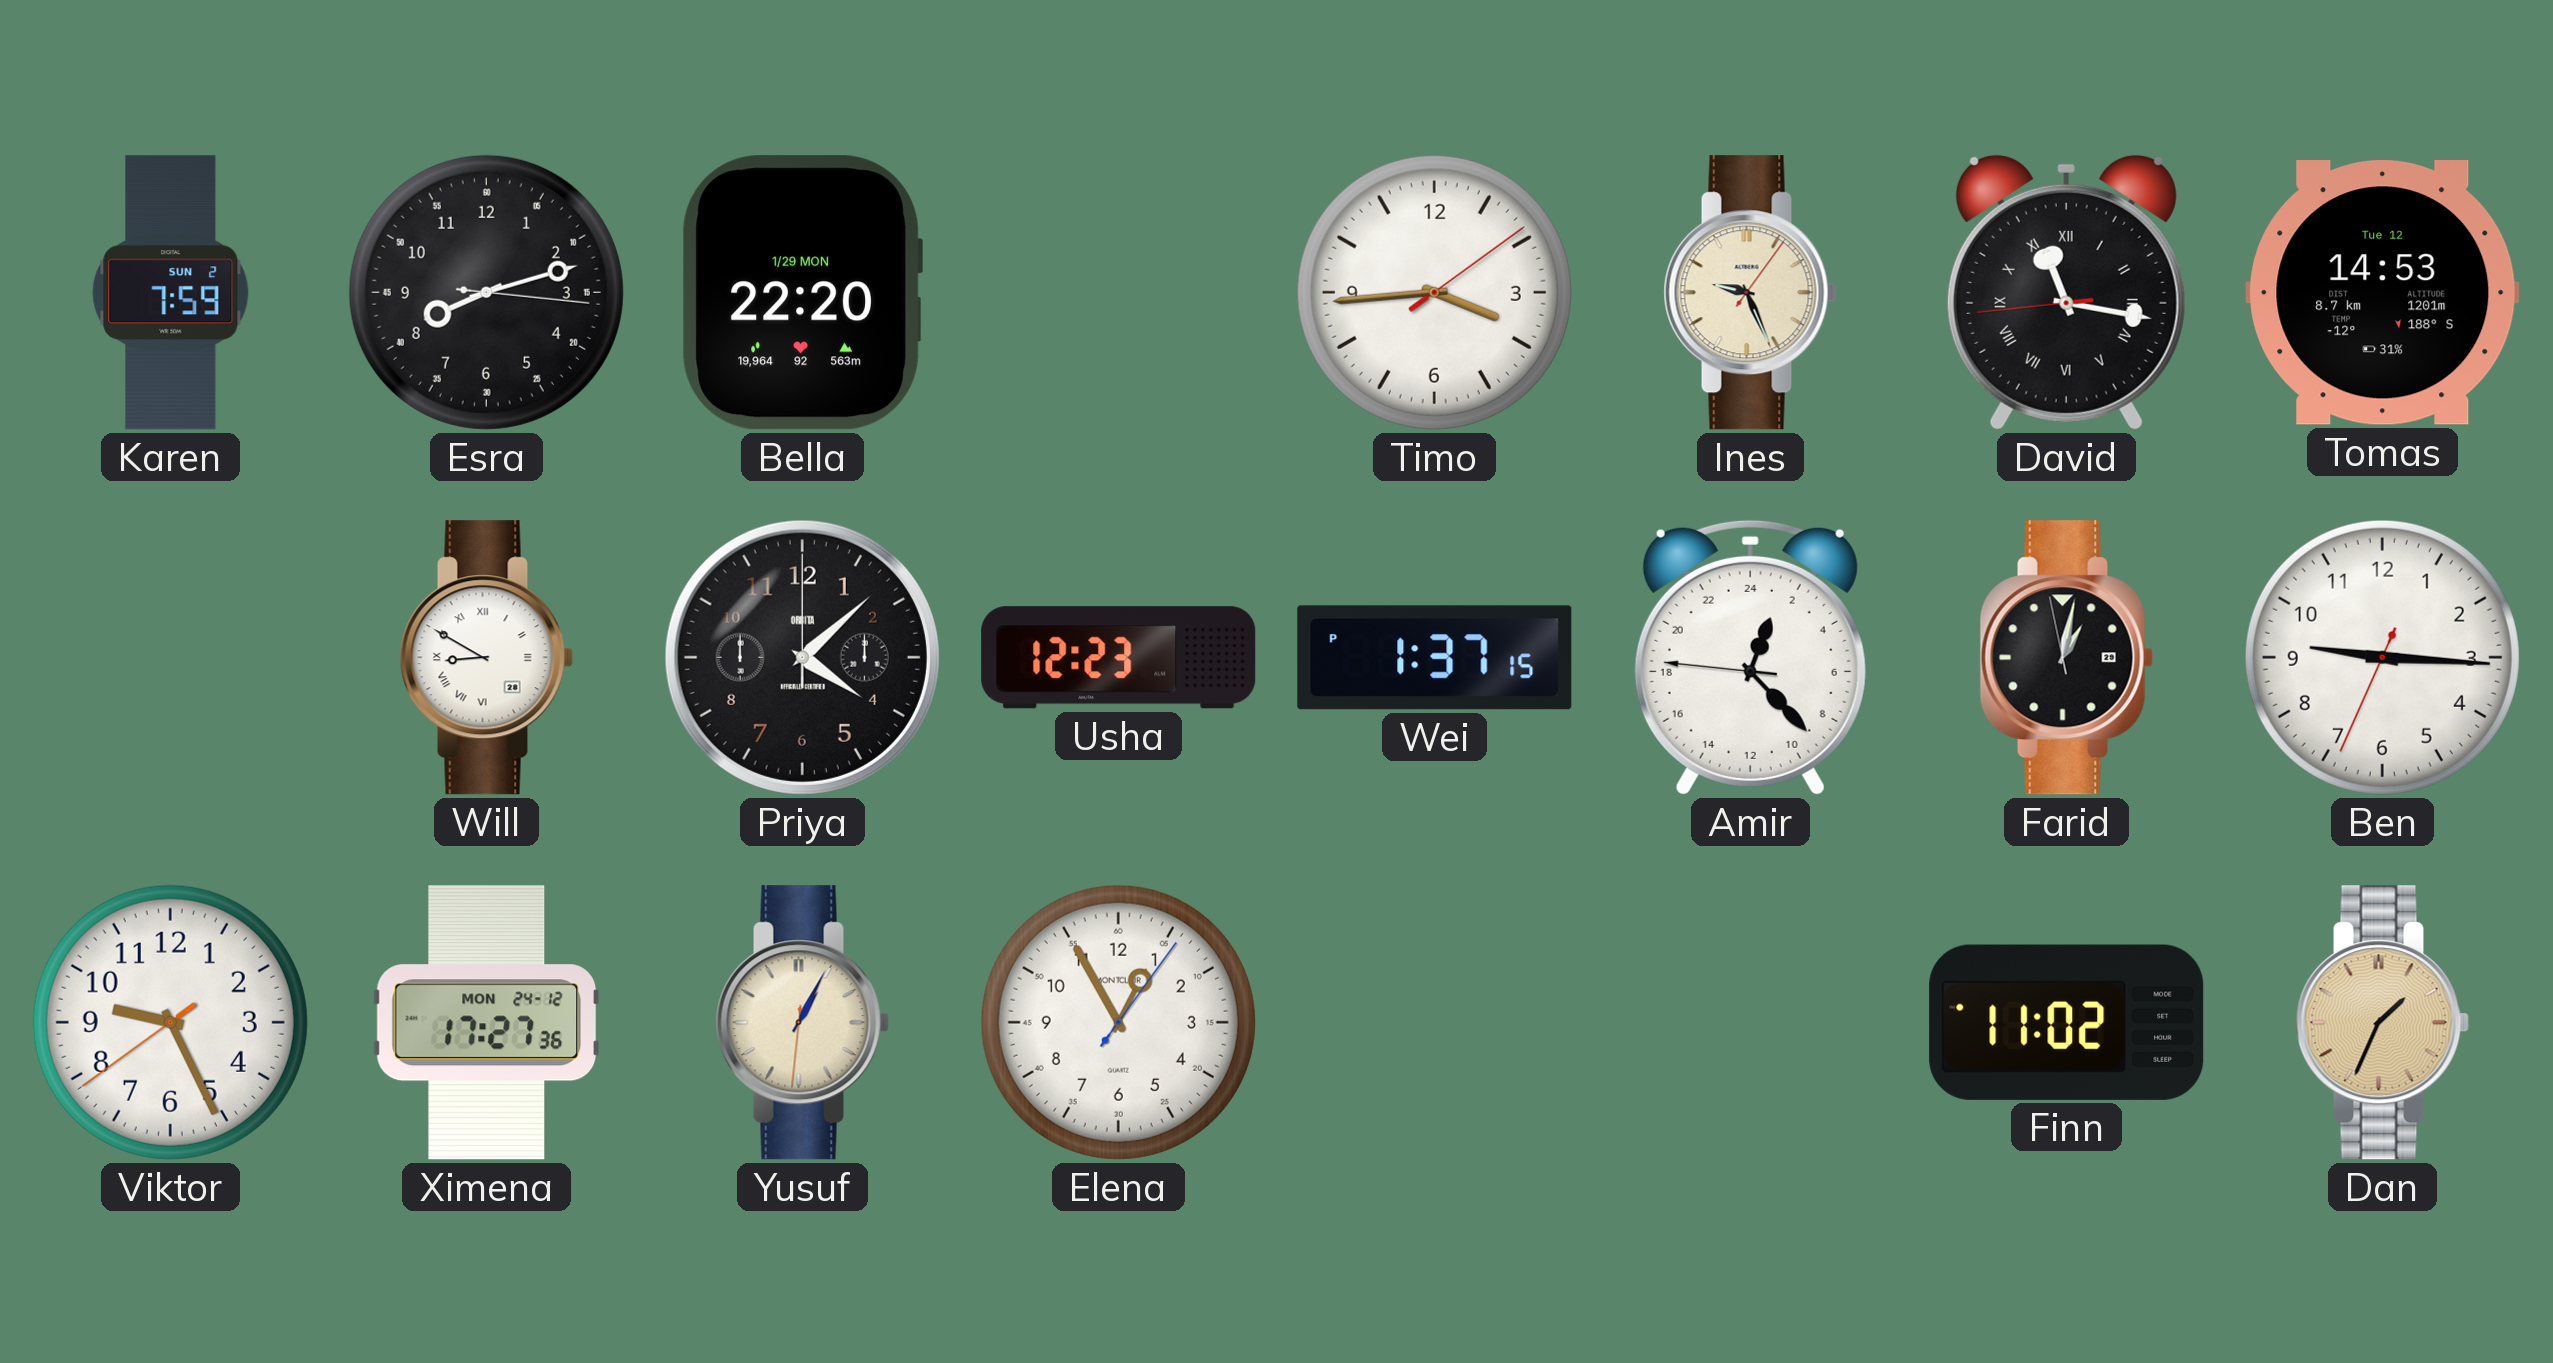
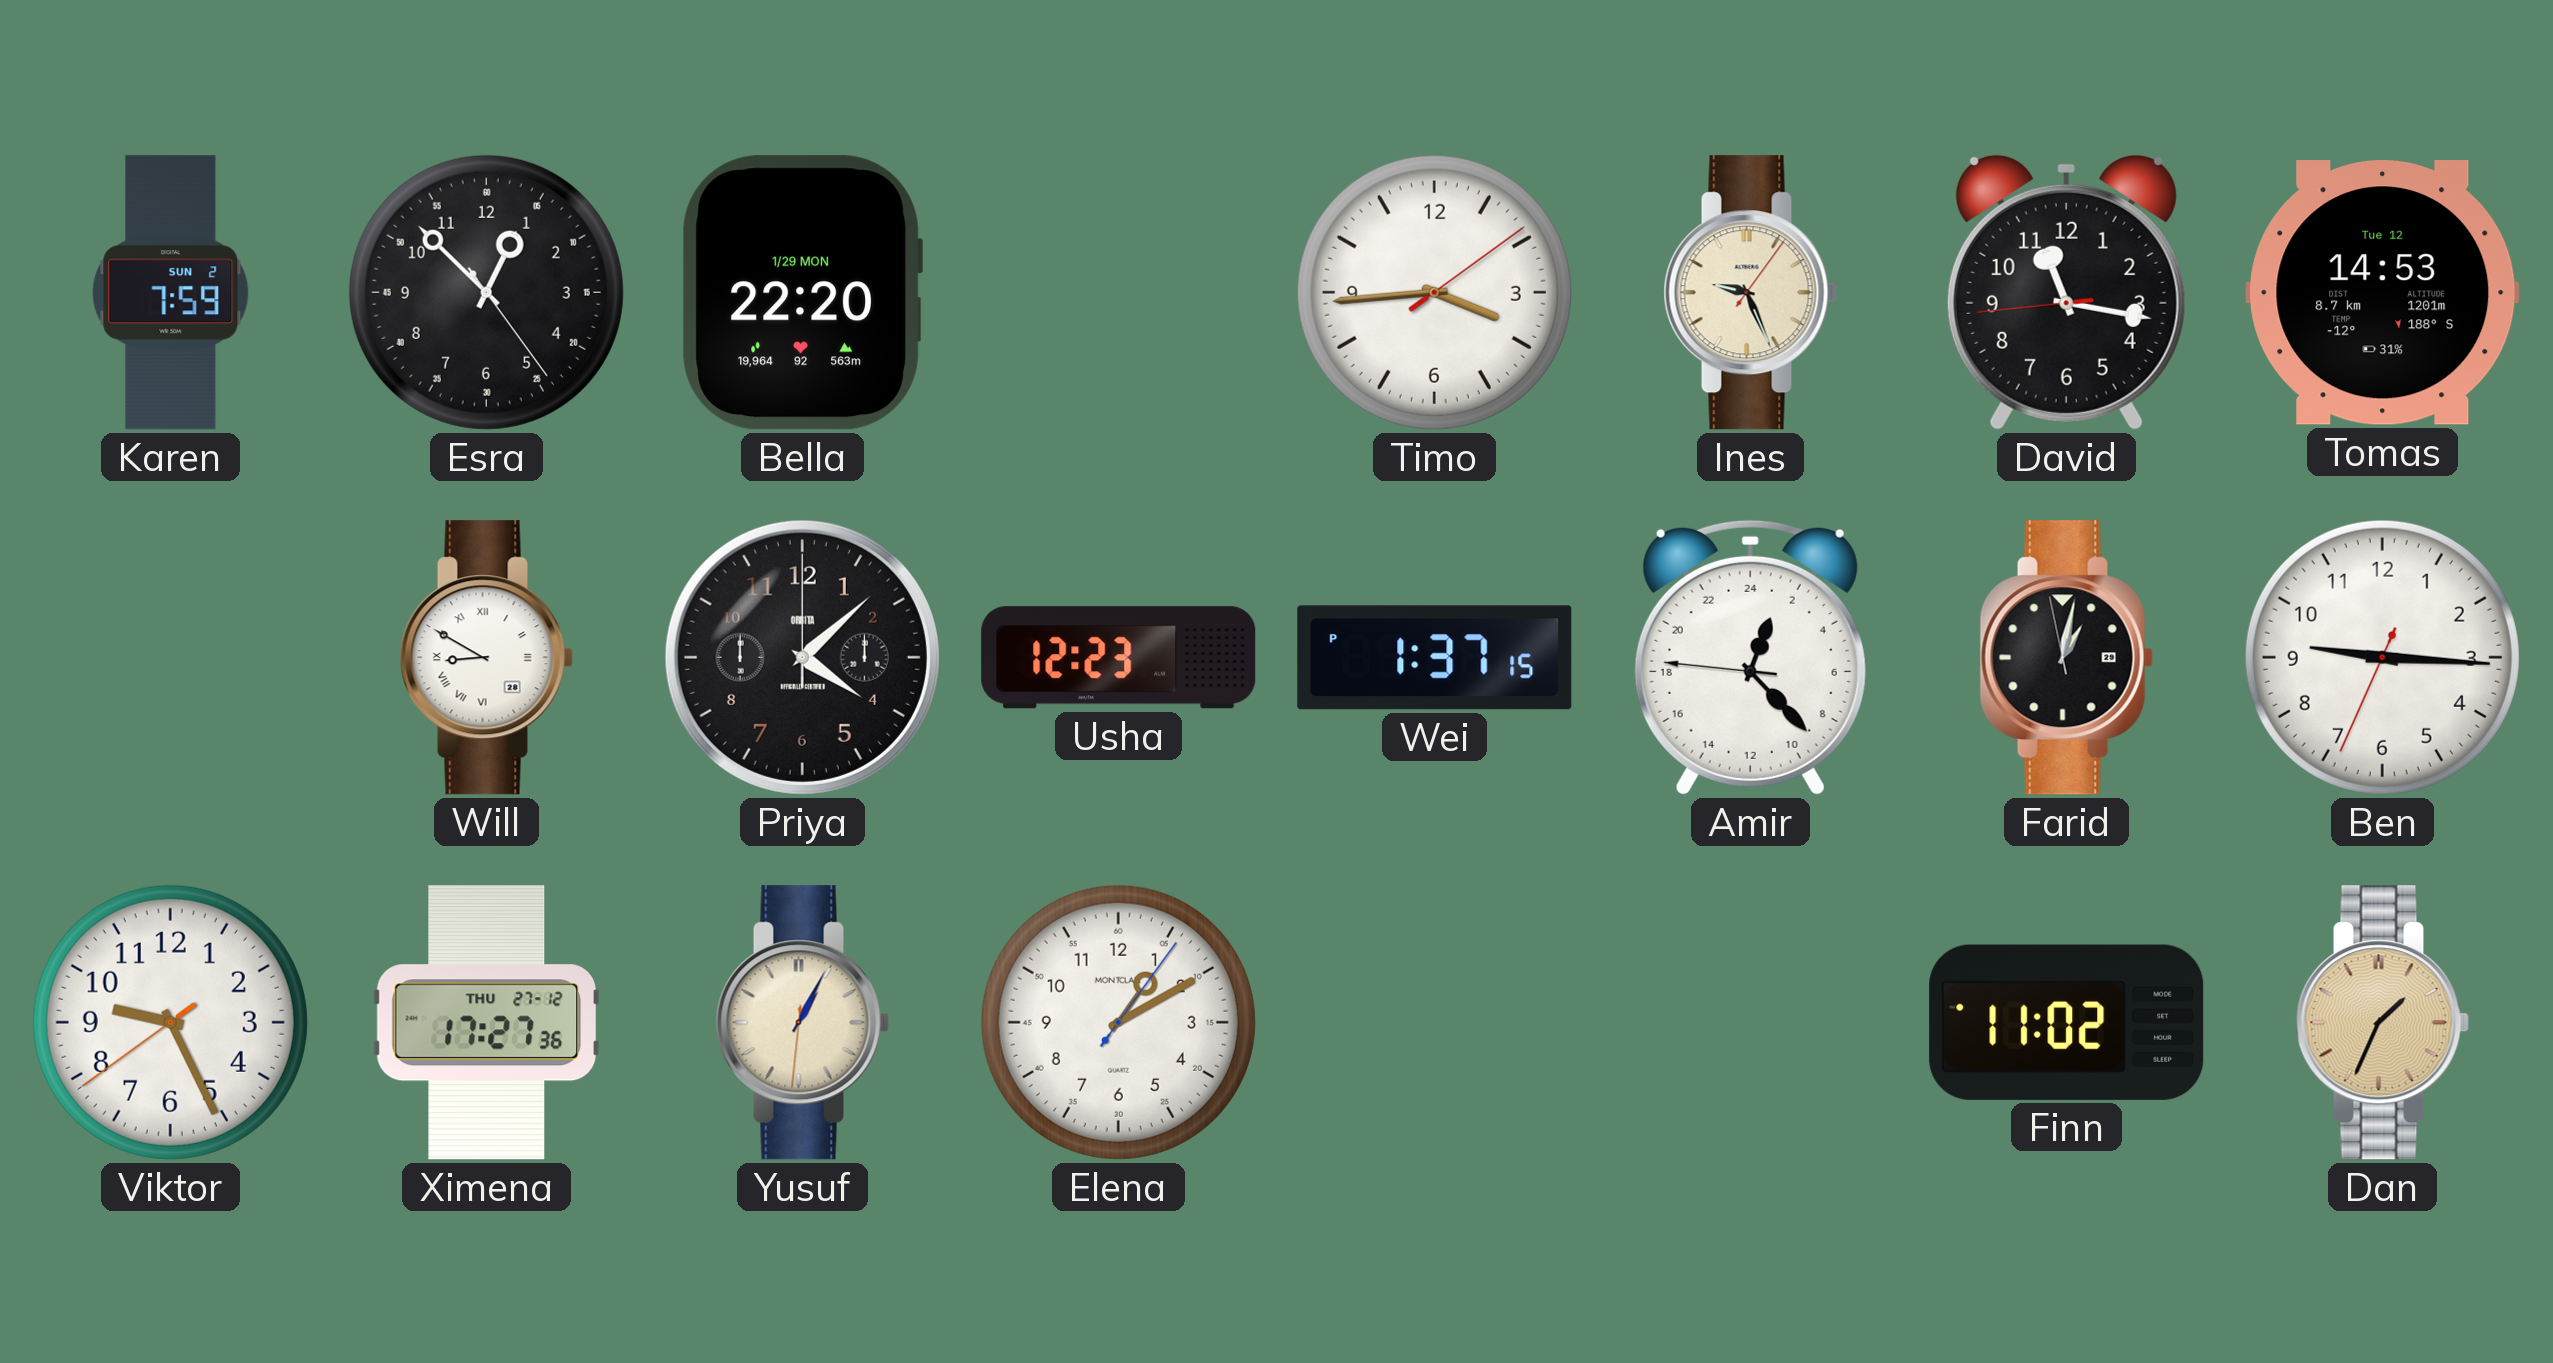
Esra: 8:12 -> 12:52
David numerals: Roman -> Arabic
Ximena date: MON 24-12 -> THU 27-12
Elena: 12:55 -> 1:10
